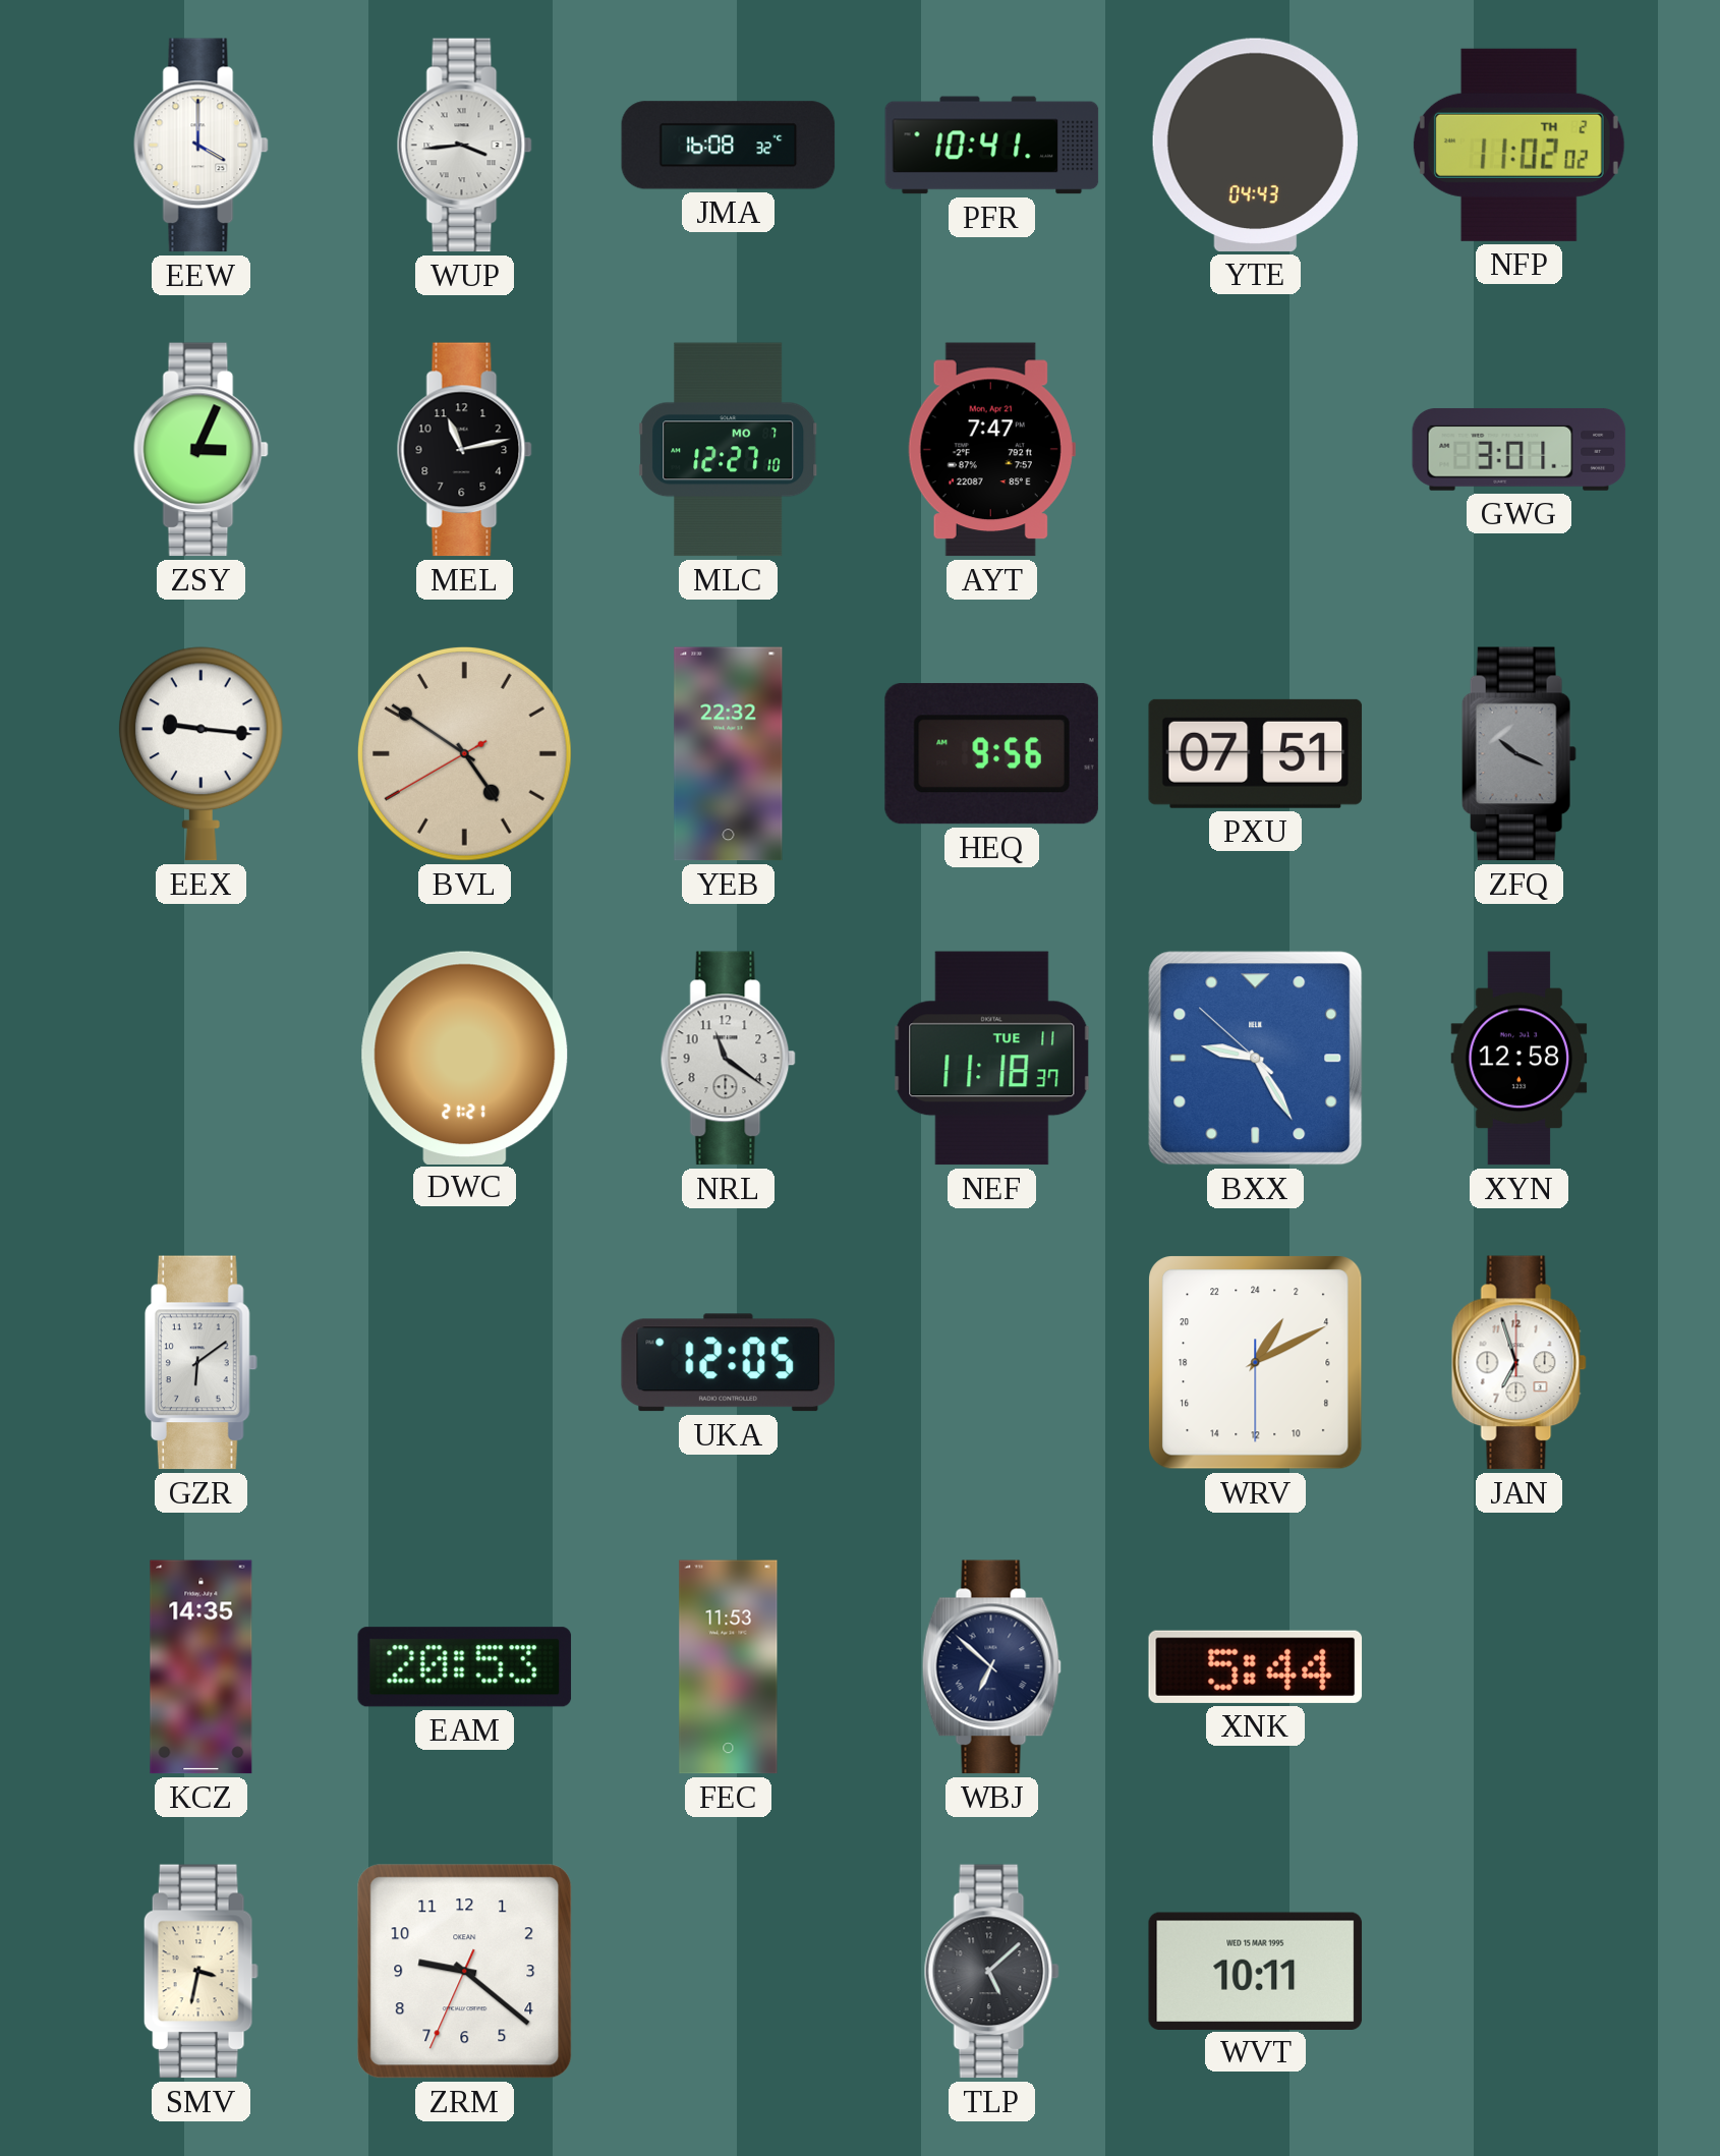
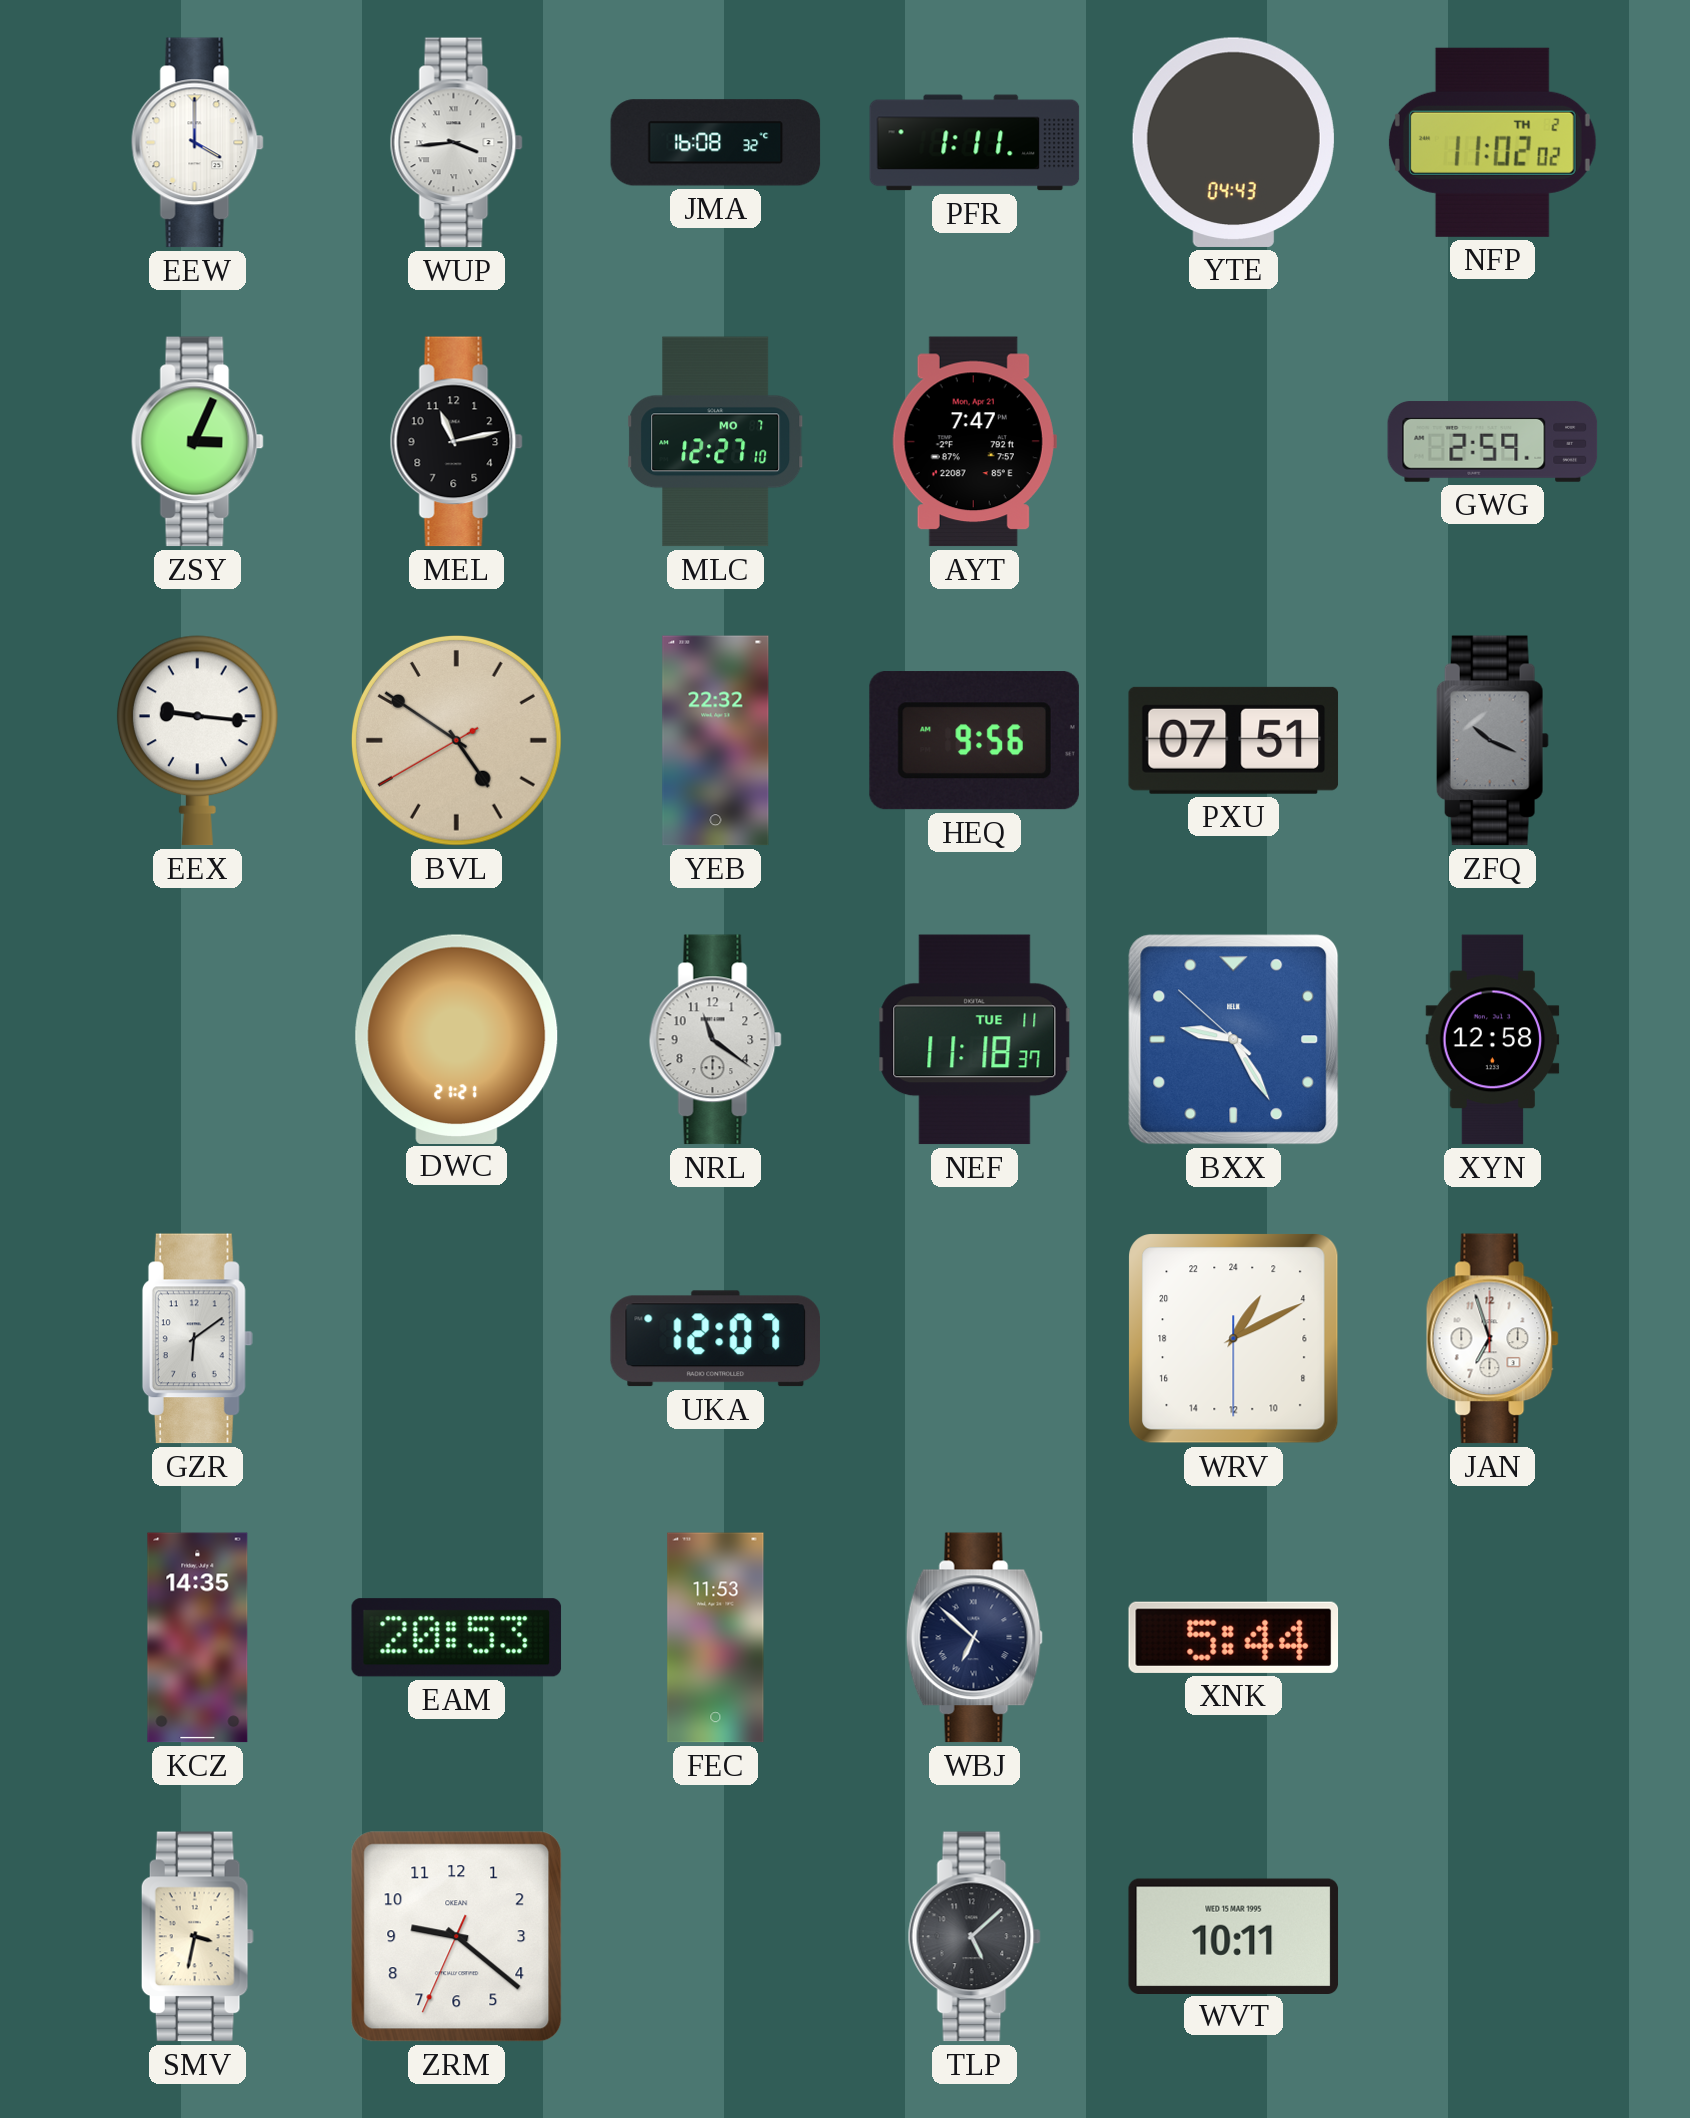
PFR: 10:41 -> 1:11
GWG: 3:01 -> 2:59
UKA: 12:05 -> 12:07
